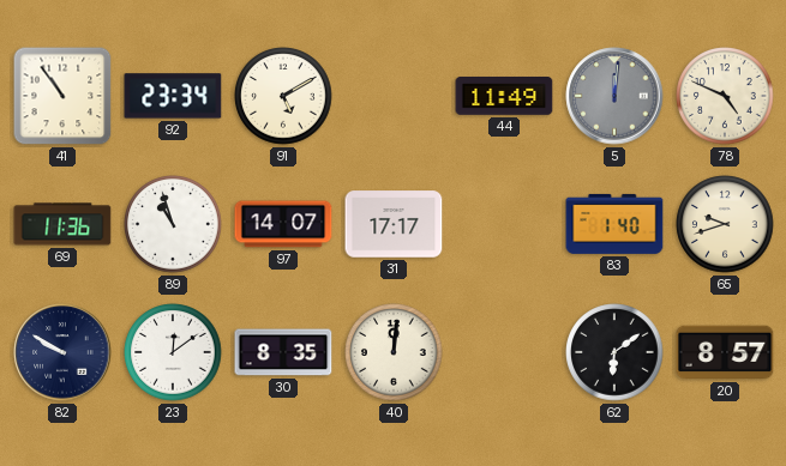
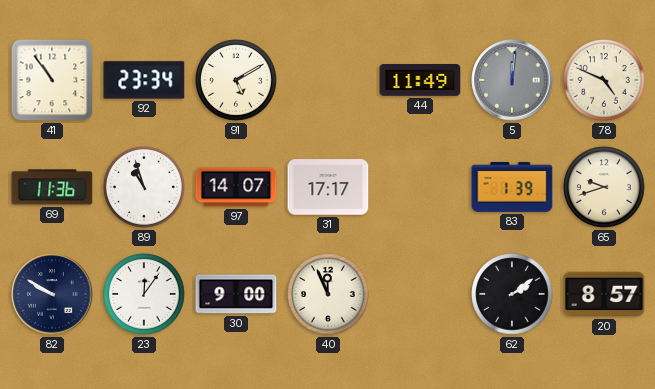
83: 1:40 -> 1:39
23: 12:09 -> 12:06
30: 8:35 -> 9:00
40: 12:01 -> 11:56
62: 6:09 -> 2:09
